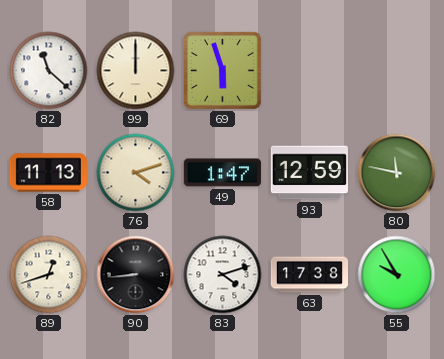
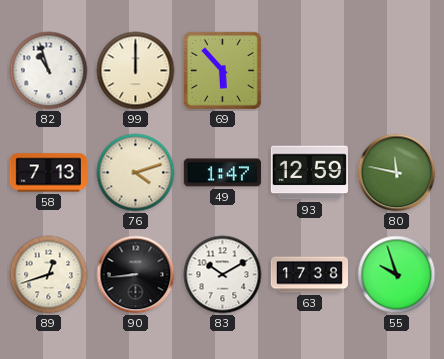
82: 11:22 -> 10:57
69: 5:57 -> 5:53
58: 11:13 -> 7:13
83: 4:12 -> 10:10
55: 9:55 -> 9:57
